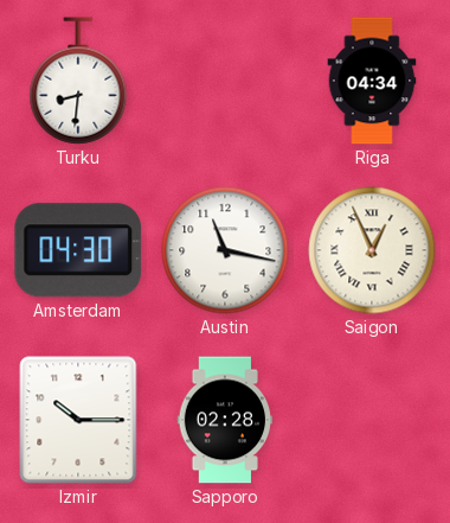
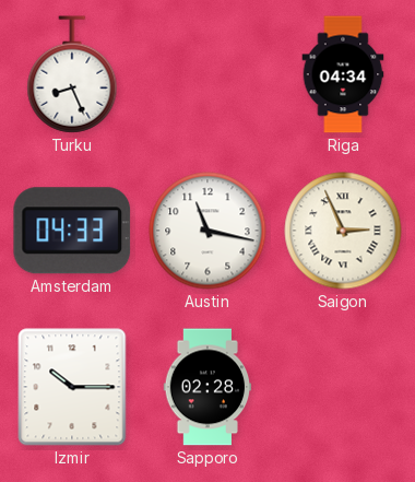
Turku: 8:31 -> 8:26
Amsterdam: 04:30 -> 04:33
Saigon: 12:56 -> 2:56
